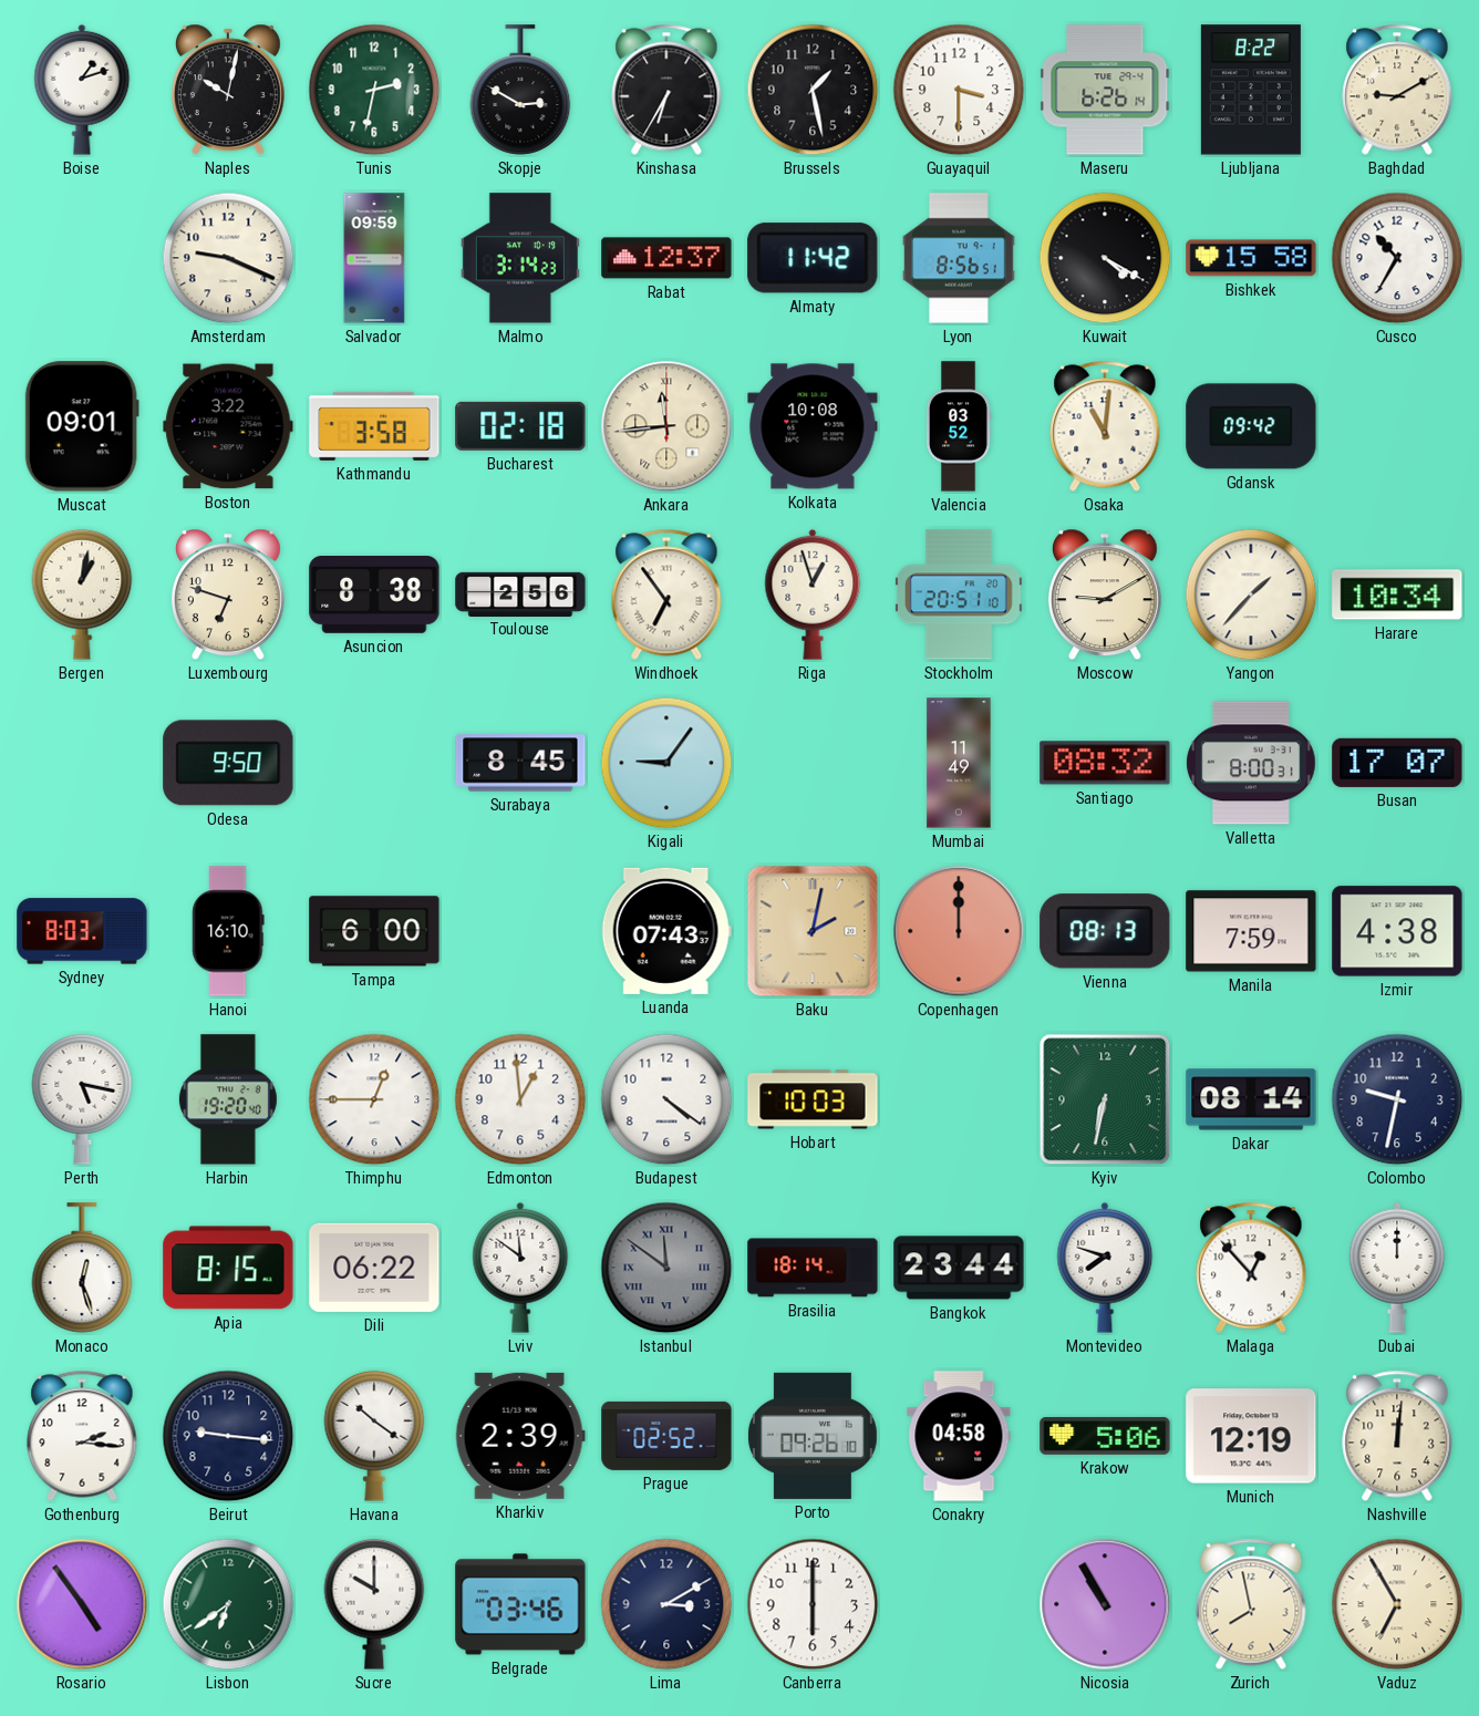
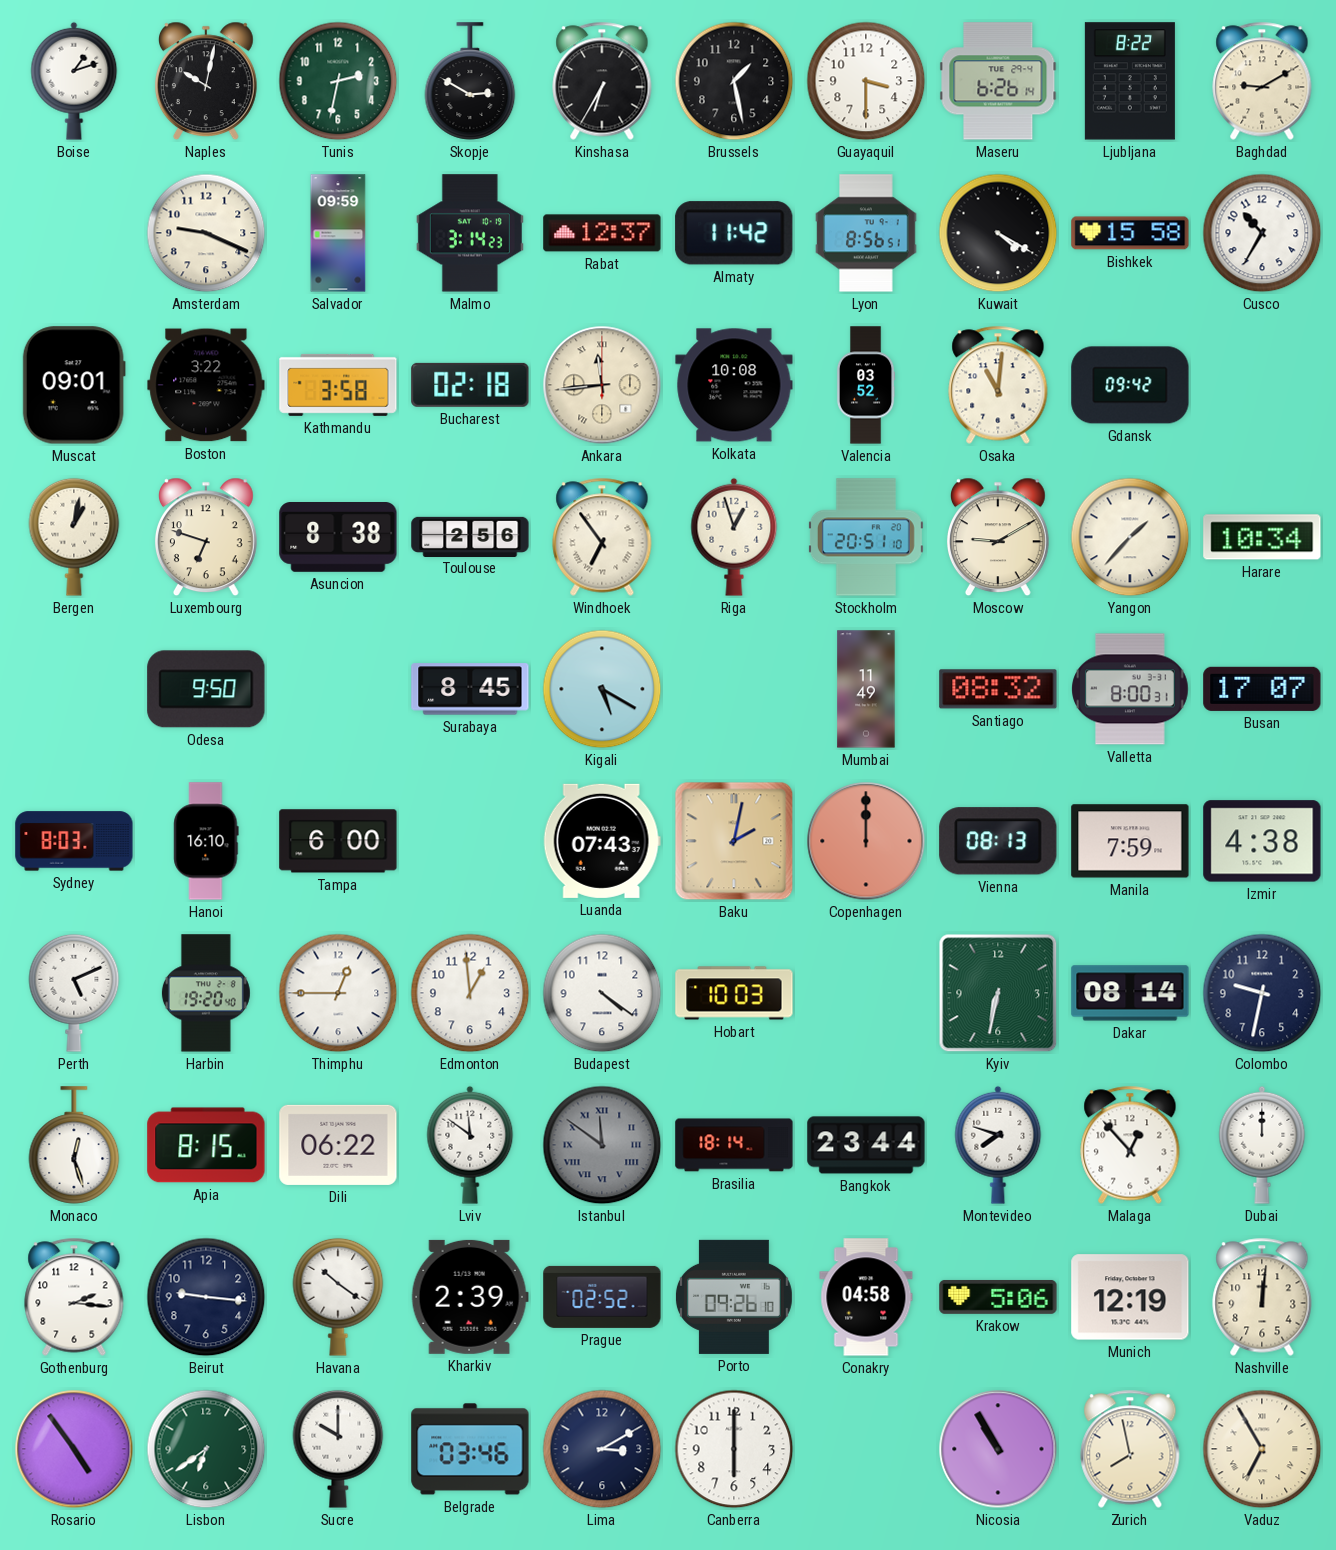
Kigali: 9:06 -> 5:20
Perth: 5:17 -> 5:11
